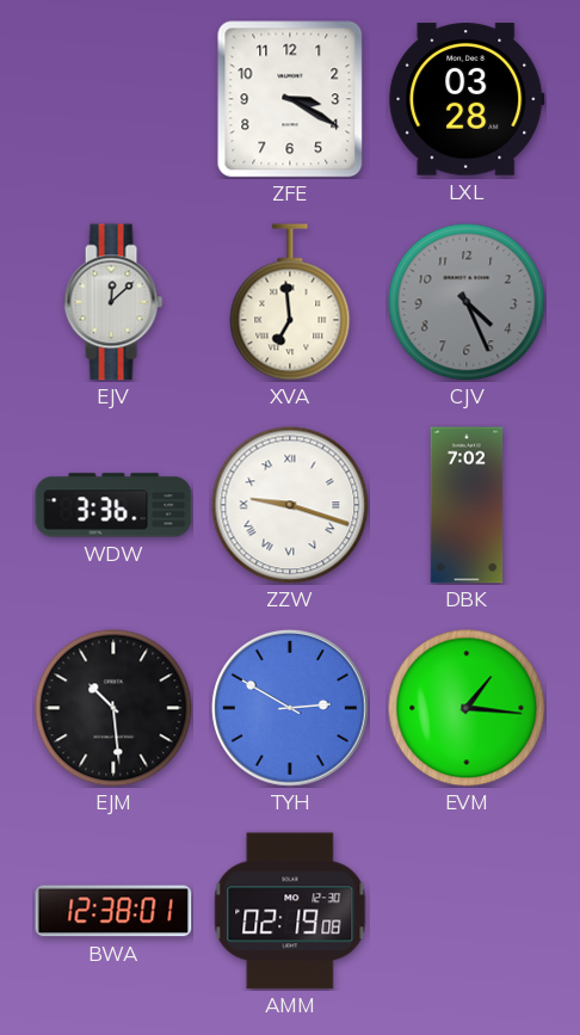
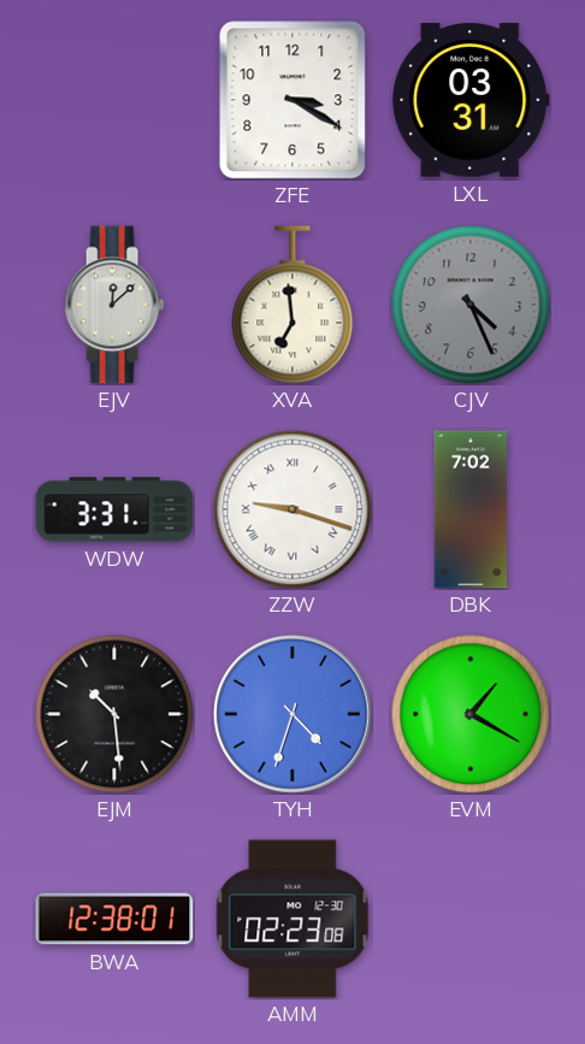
LXL: 03:28 -> 03:31
WDW: 3:36 -> 3:31
TYH: 2:50 -> 4:33
EVM: 1:16 -> 1:20
AMM: 02:19 -> 02:23
